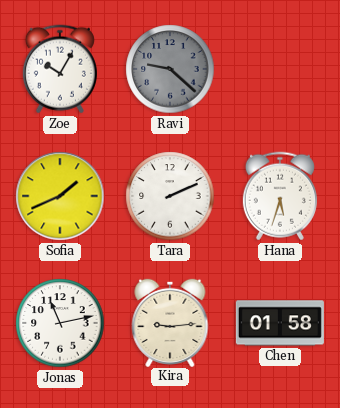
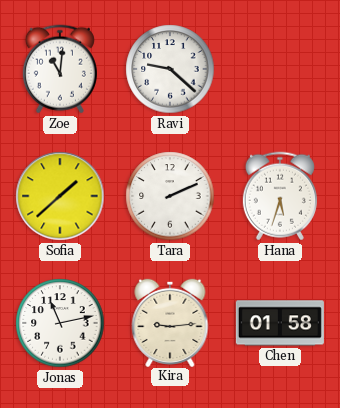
Zoe: 10:05 -> 11:01
Ravi dial: grey -> white
Sofia: 1:41 -> 1:38
